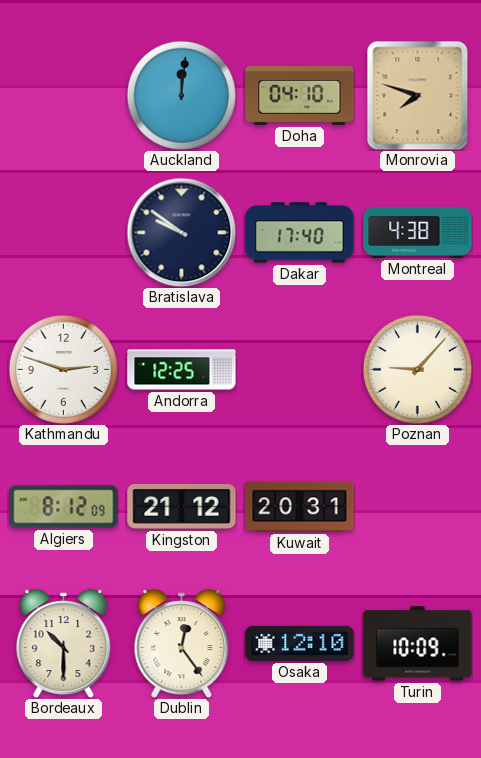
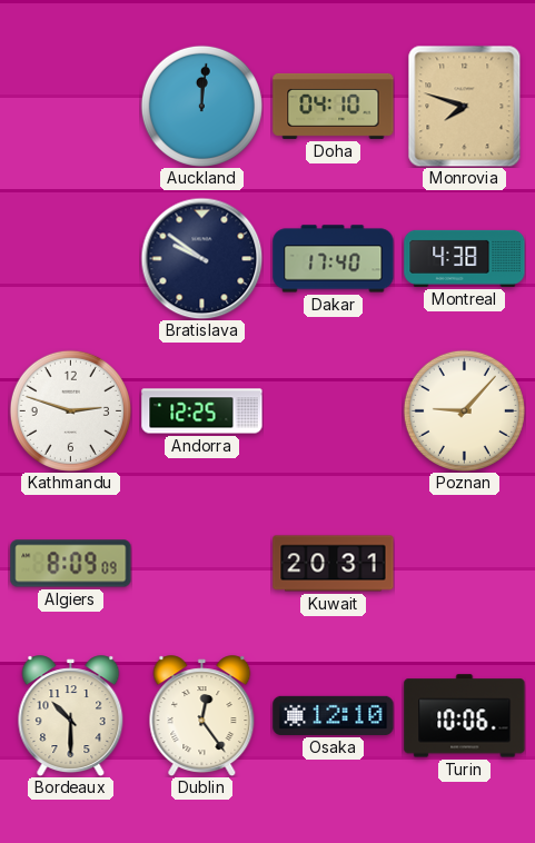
Algiers: 8:12 -> 8:09
Kingston: 21:12 -> none
Turin: 10:09 -> 10:06
